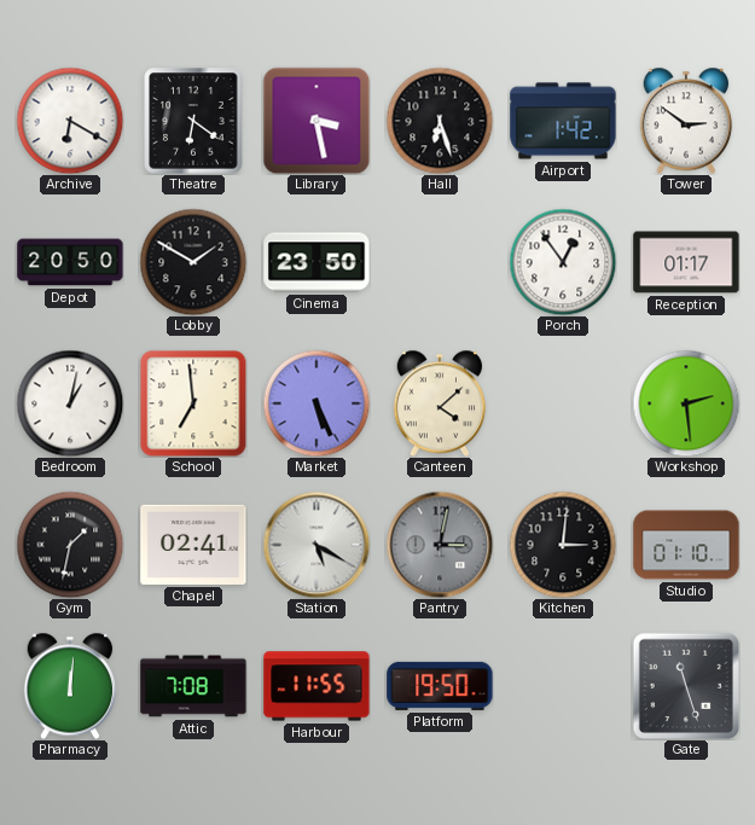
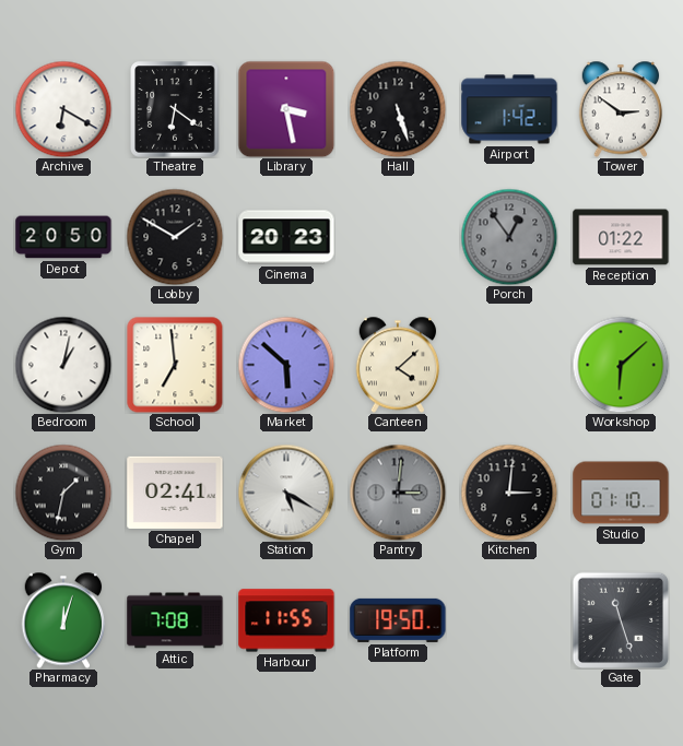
Hall: 6:27 -> 5:27
Cinema: 23:50 -> 20:23
Porch dial: white -> grey
Reception: 01:17 -> 01:22
Market: 5:26 -> 5:52
Workshop: 2:29 -> 6:08
Pantry: 3:02 -> 3:01
Pharmacy: 12:01 -> 12:03
